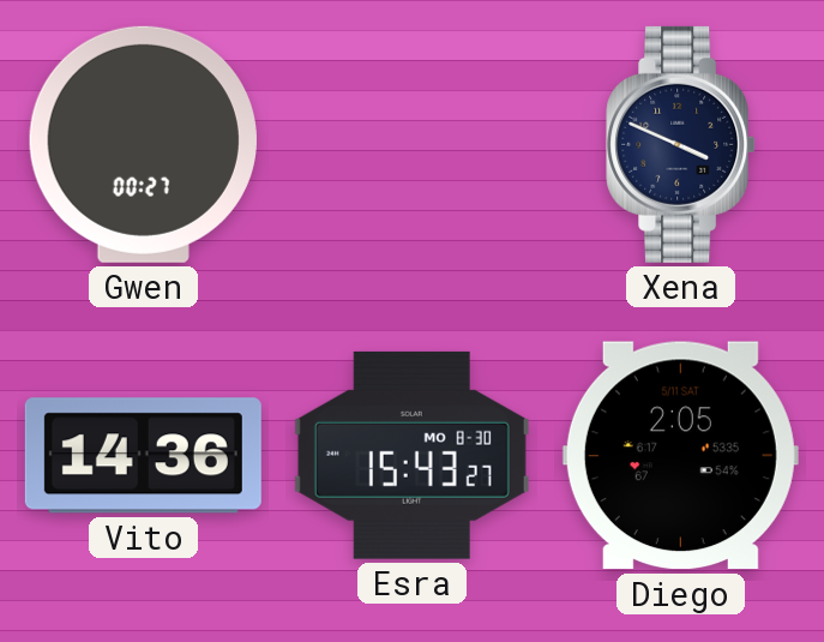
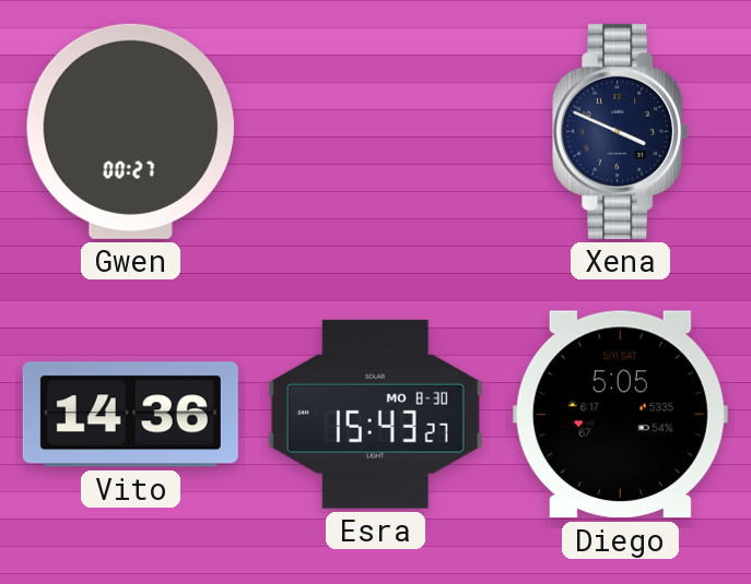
Diego: 2:05 -> 5:05
